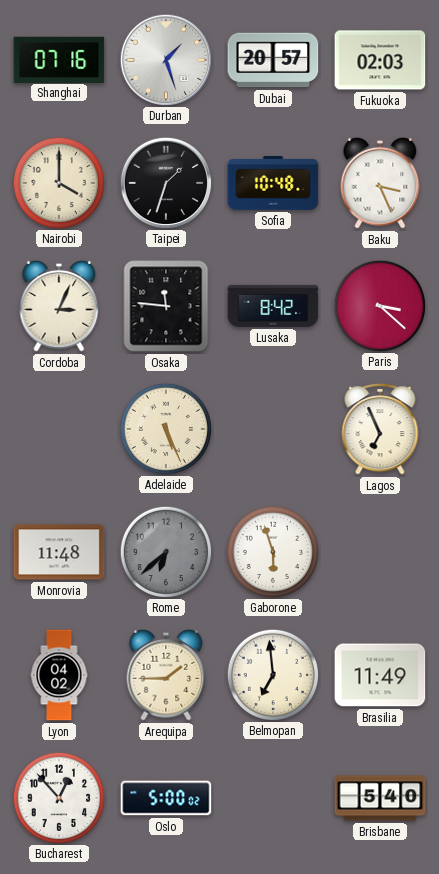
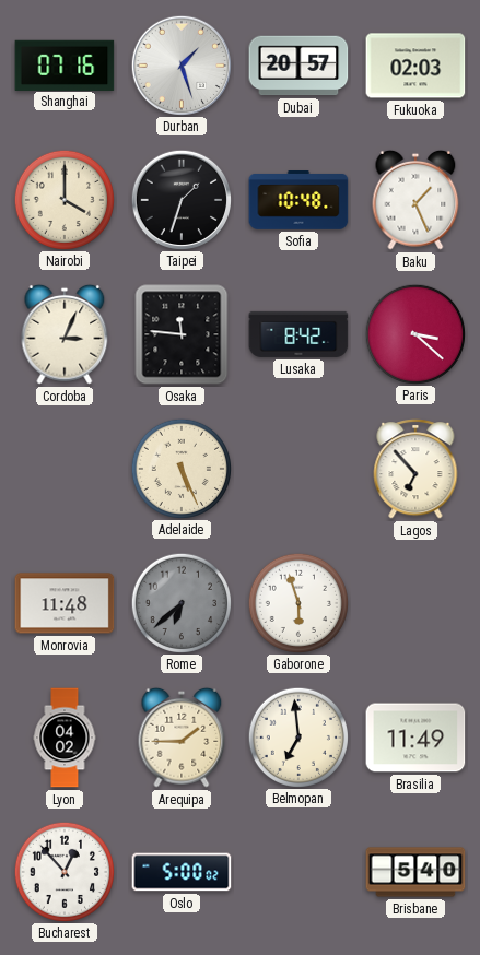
Baku: 3:26 -> 1:26
Lagos: 6:56 -> 6:53
